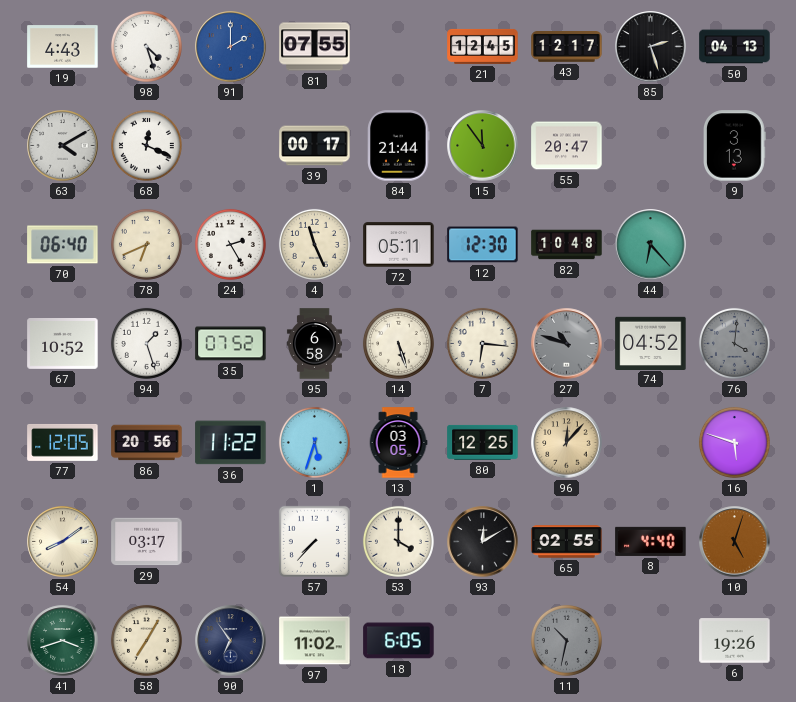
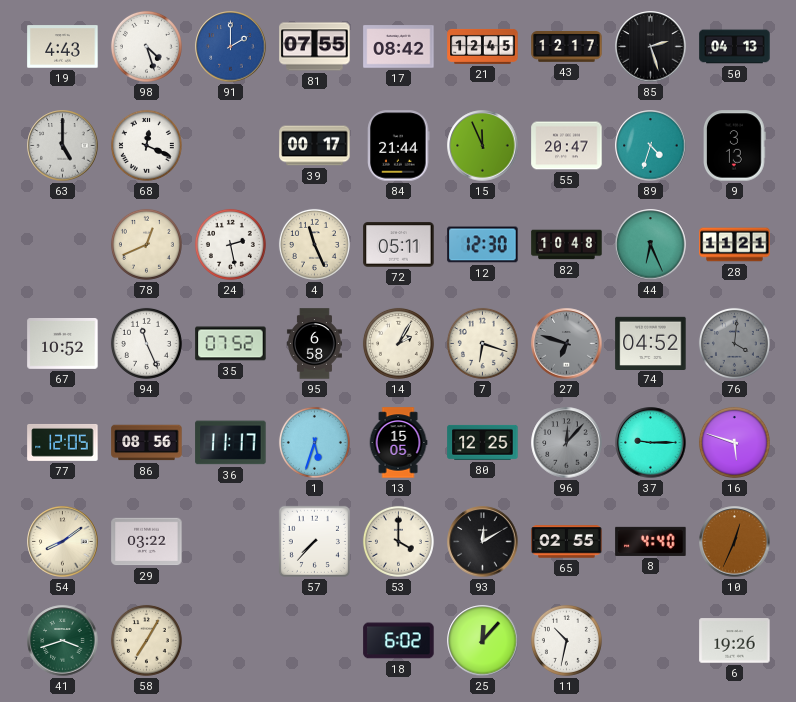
17: none -> 08:42
63: 4:10 -> 5:00
15: 11:54 -> 11:56
89: none -> 4:33
70: 06:40 -> none
78: 6:41 -> 12:41
24: 2:25 -> 2:28
44: 6:23 -> 6:26
28: none -> 11:21
94: 1:27 -> 11:26
14: 5:27 -> 2:05
7: 6:16 -> 6:18
27: 10:48 -> 6:48
86: 20:56 -> 08:56
36: 11:22 -> 11:17
13: 03:05 -> 15:05
96 dial: champagne -> grey
37: none -> 9:15
29: 03:17 -> 03:22
10: 5:03 -> 12:34
90: 6:54 -> none
97: 11:02 -> none
18: 6:05 -> 6:02
25: none -> 12:07
11 dial: grey -> white
